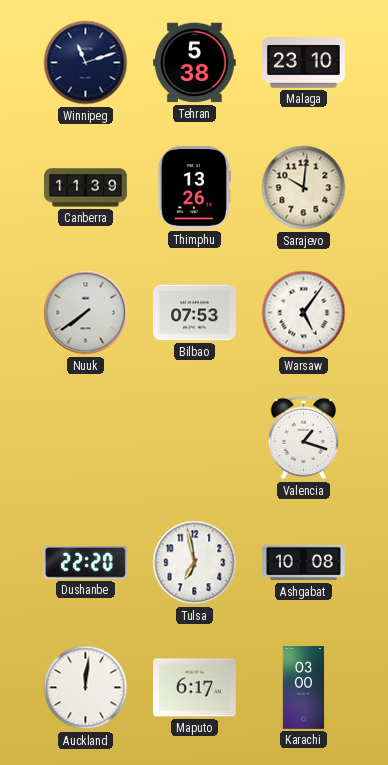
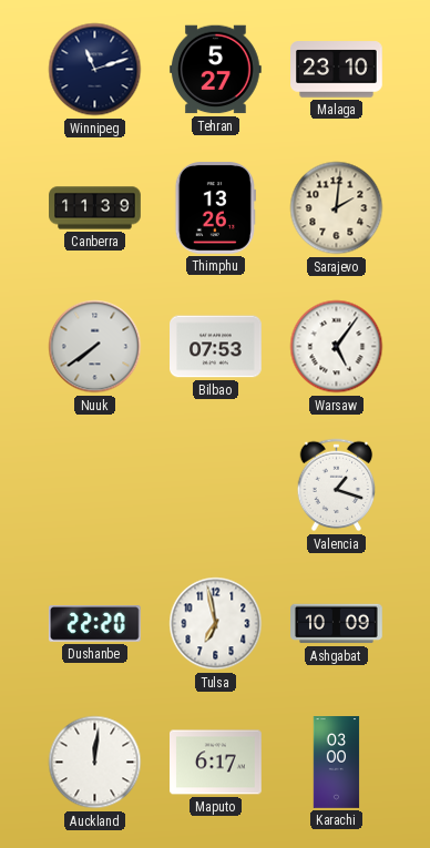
Tehran: 5:38 -> 5:27
Sarajevo: 10:01 -> 2:01
Ashgabat: 10:08 -> 10:09
